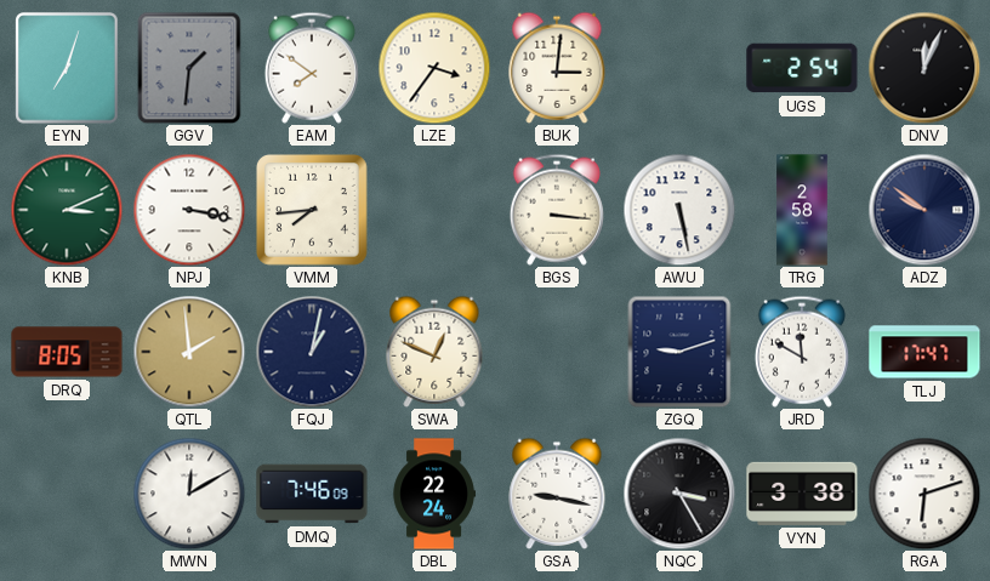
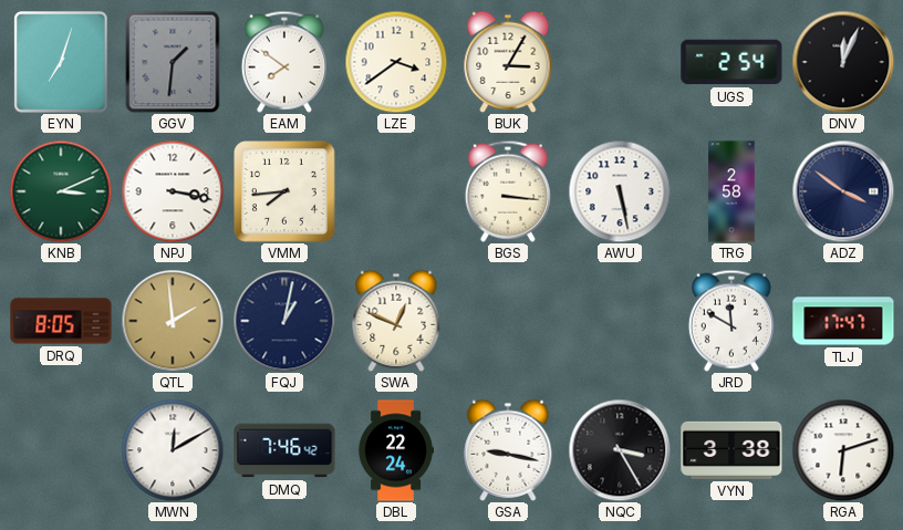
LZE: 3:36 -> 3:39
BUK: 3:01 -> 3:05
ADZ: 9:51 -> 3:51
ZGQ: 9:12 -> none
DMQ: 7:46:09 -> 7:46:42
